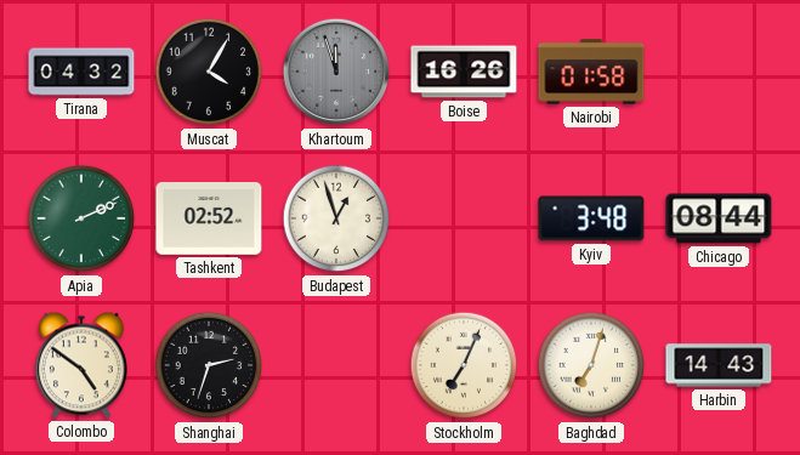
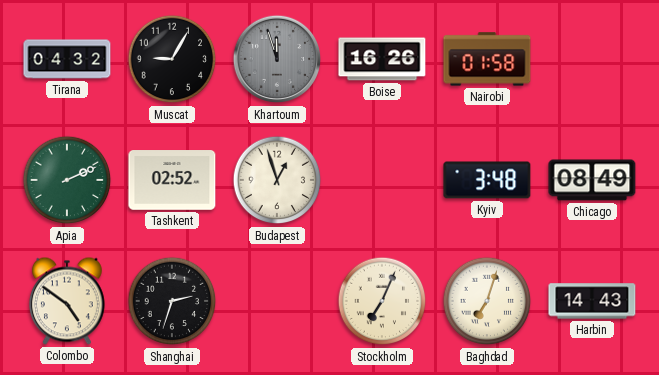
Muscat: 4:05 -> 9:05
Chicago: 08:44 -> 08:49
